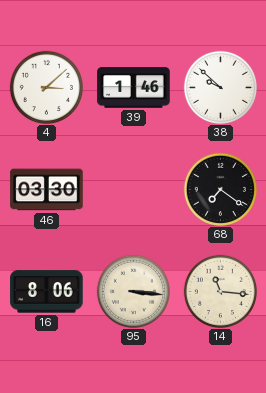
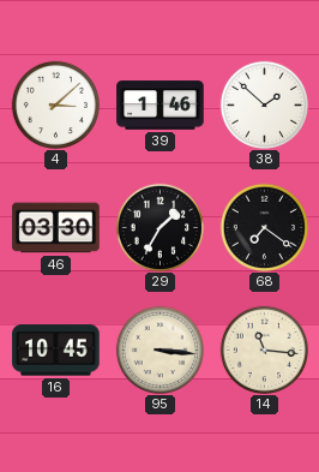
38: 9:52 -> 1:52
29: none -> 1:35
16: 8:06 -> 10:45
